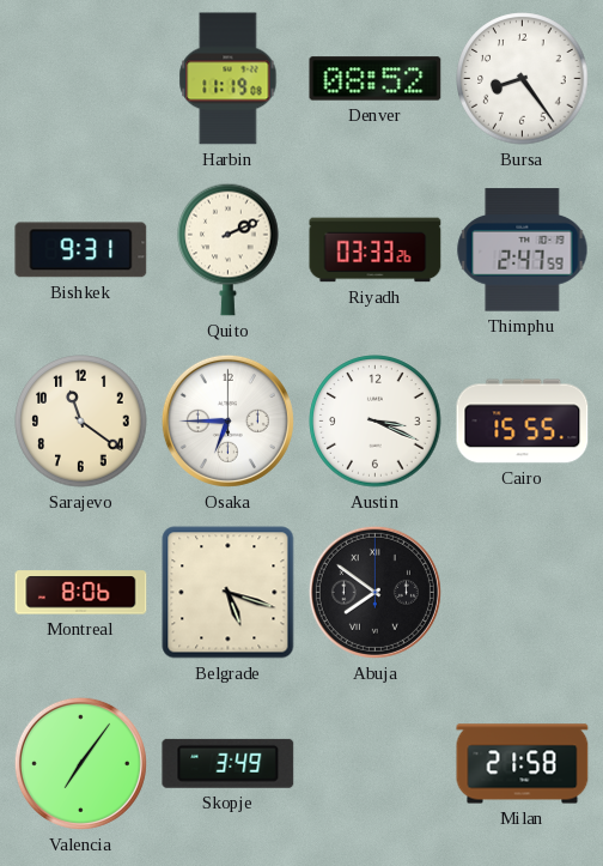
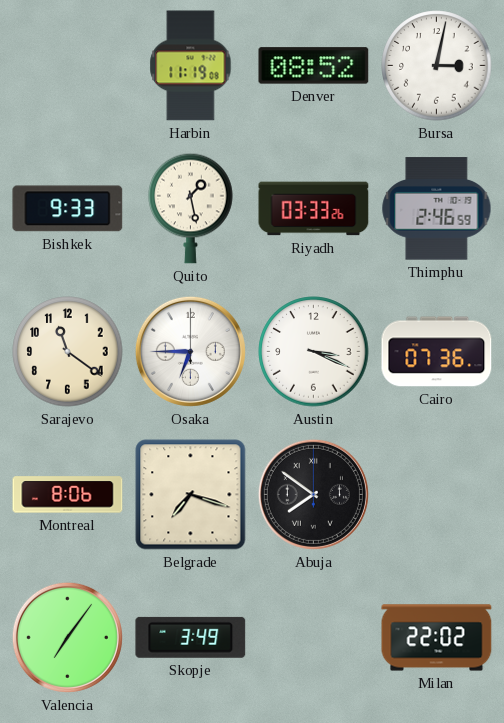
Bursa: 8:24 -> 3:02
Bishkek: 9:31 -> 9:33
Quito: 2:11 -> 1:28
Thimphu: 2:47 -> 2:46
Cairo: 15:55 -> 07:36
Belgrade: 5:18 -> 7:18
Milan: 21:58 -> 22:02
